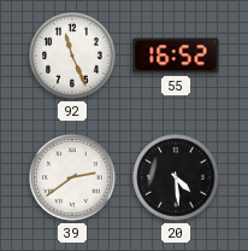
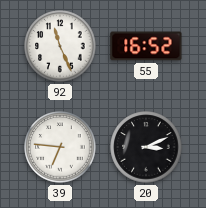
39: 2:39 -> 6:46
20: 4:29 -> 3:11
